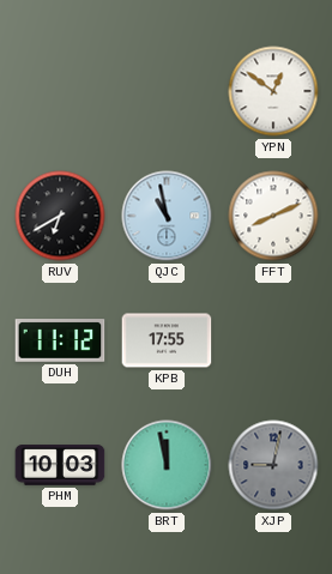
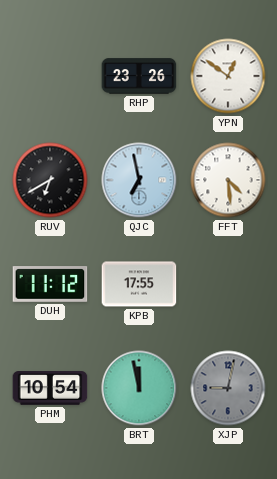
RHP: none -> 23:26
QJC: 10:58 -> 6:58
FFT: 8:11 -> 4:29
PHM: 10:03 -> 10:54
